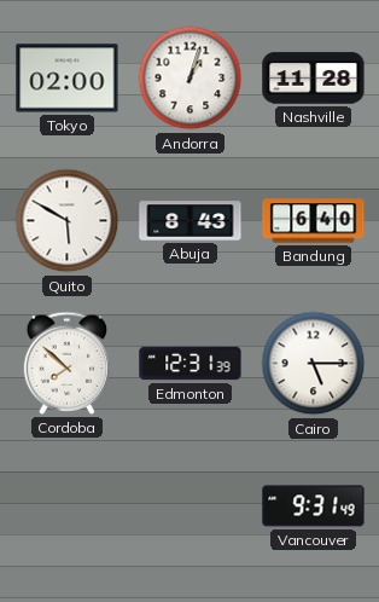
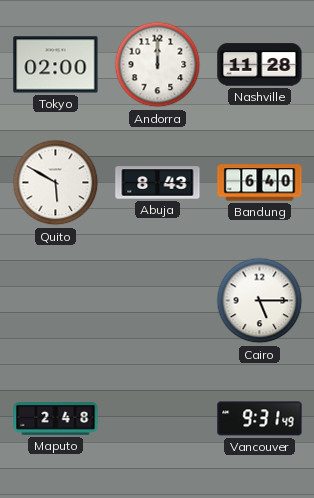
Andorra: 1:03 -> 12:00
Cordoba: 7:52 -> none
Edmonton: 12:31 -> none
Maputo: none -> 2:48
